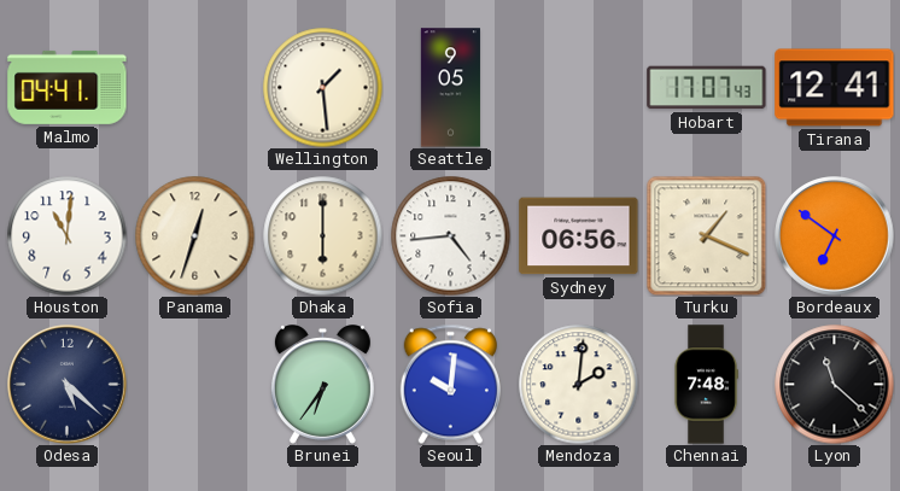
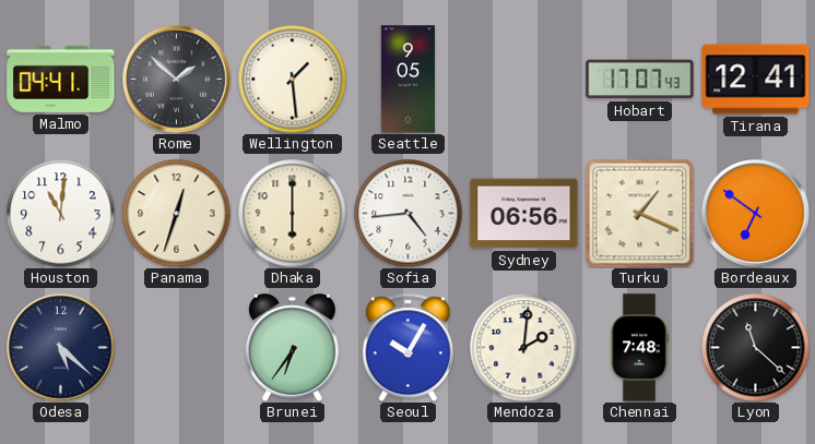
Rome: none -> 1:52
Seoul: 10:01 -> 10:05
